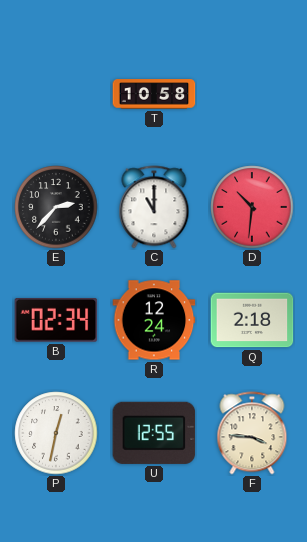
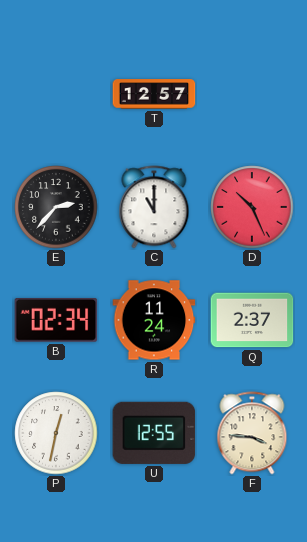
T: 10:58 -> 12:57
D: 10:31 -> 10:26
R: 12:24 -> 11:24
Q: 2:18 -> 2:37
